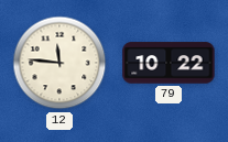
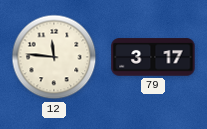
79: 10:22 -> 3:17
